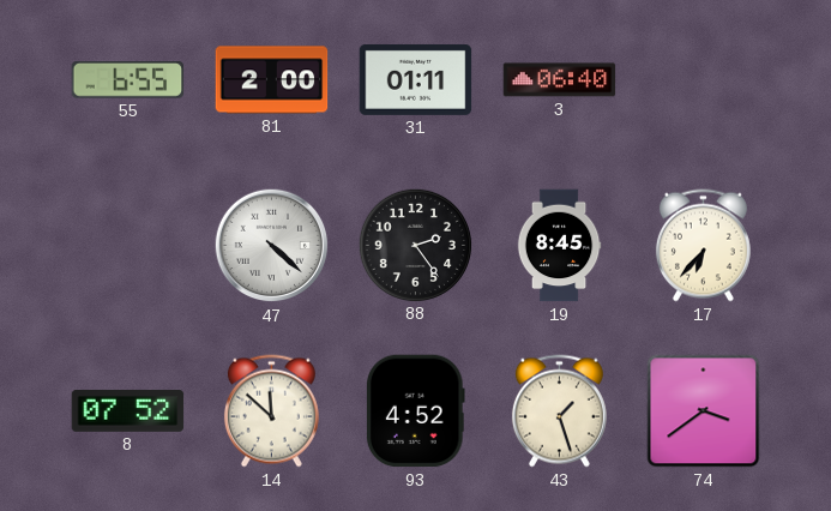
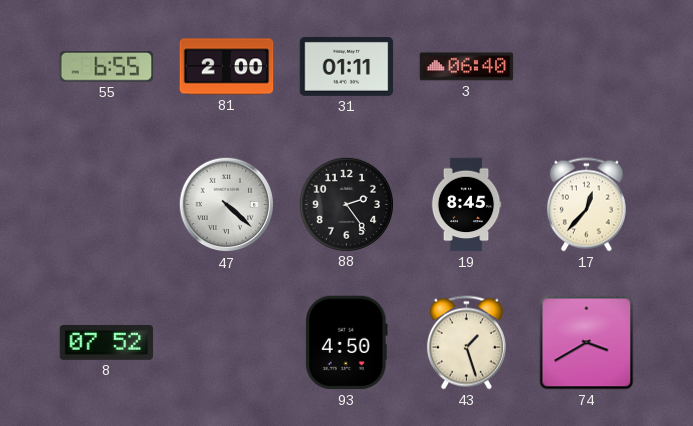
17: 6:37 -> 12:37
14: 11:52 -> none
93: 4:52 -> 4:50
74: 3:39 -> 3:40
